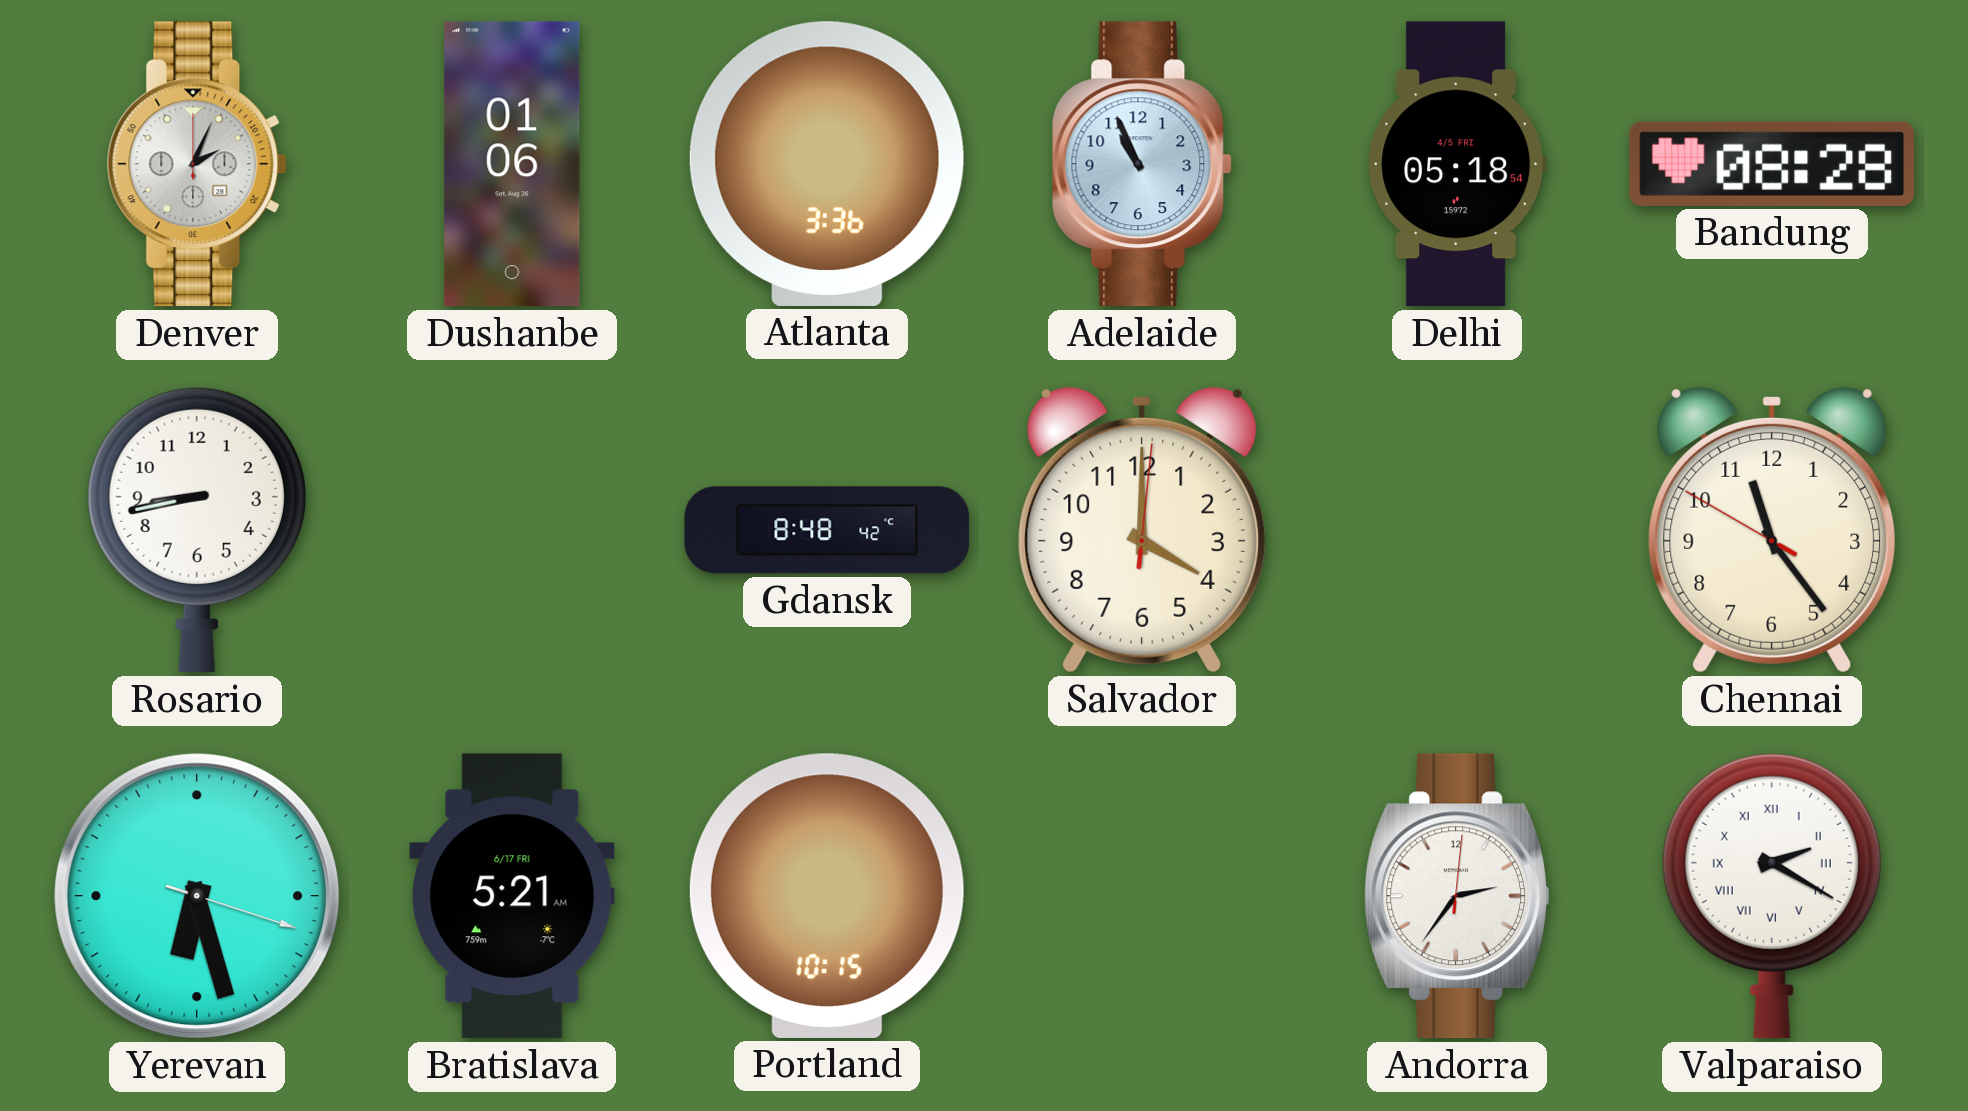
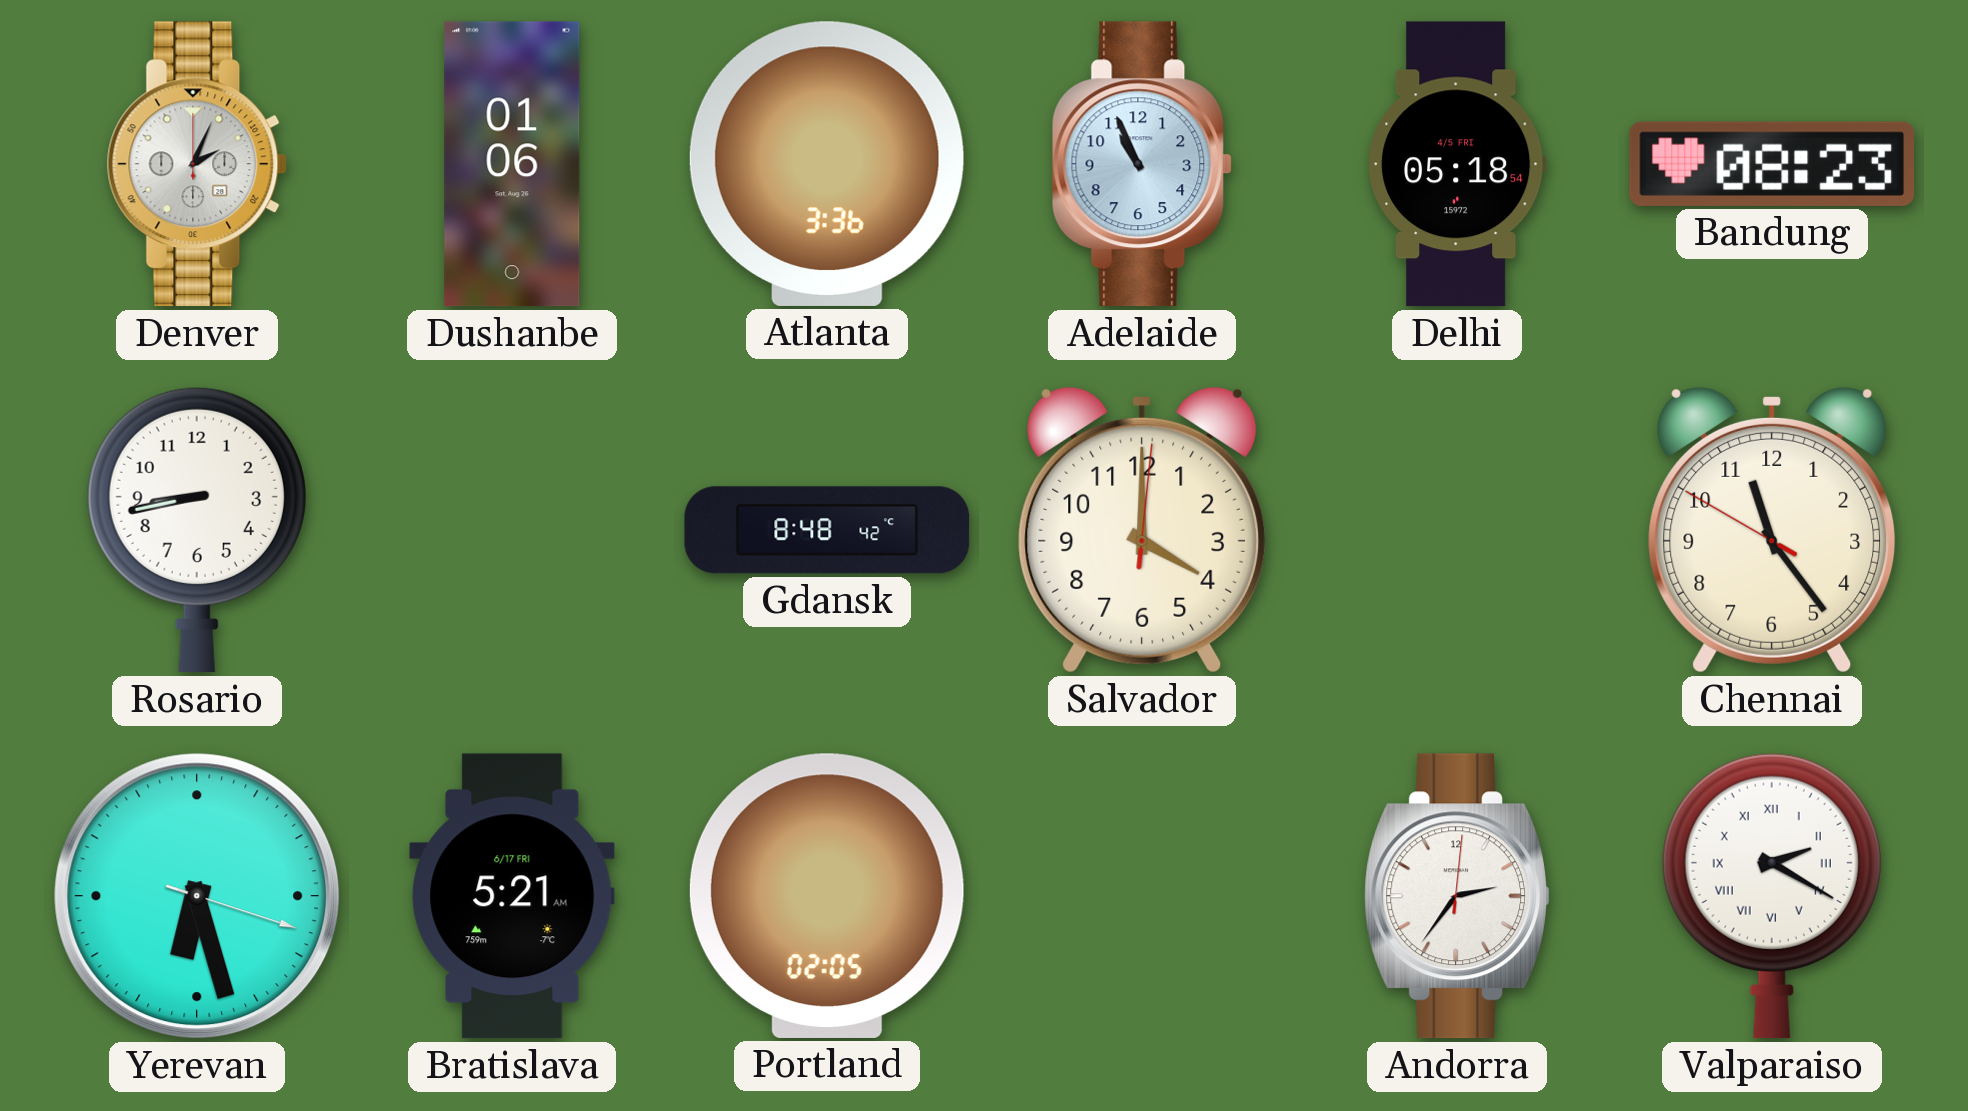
Bandung: 08:28 -> 08:23
Portland: 10:15 -> 02:05
